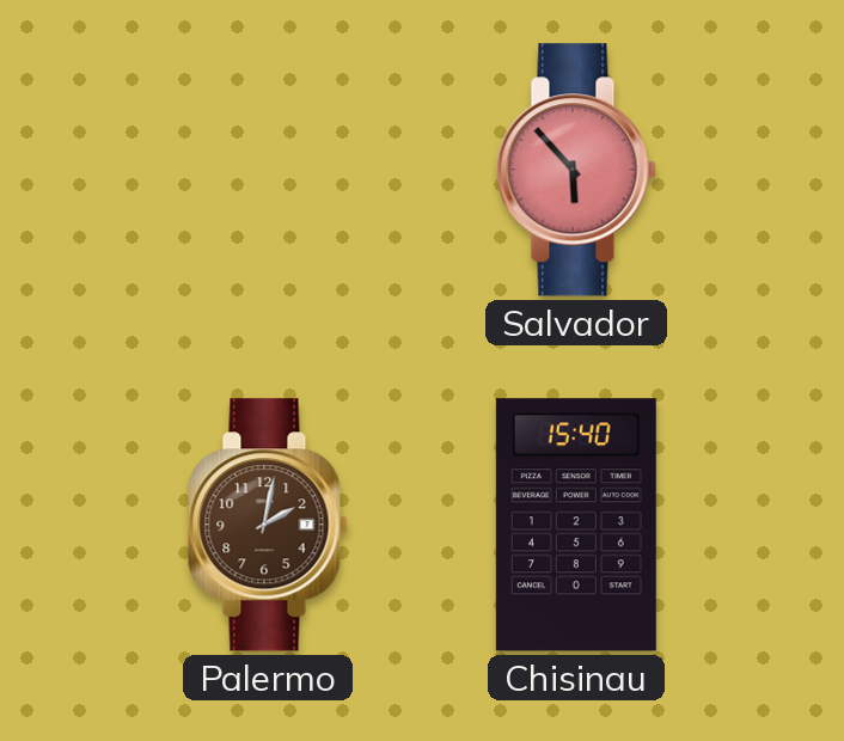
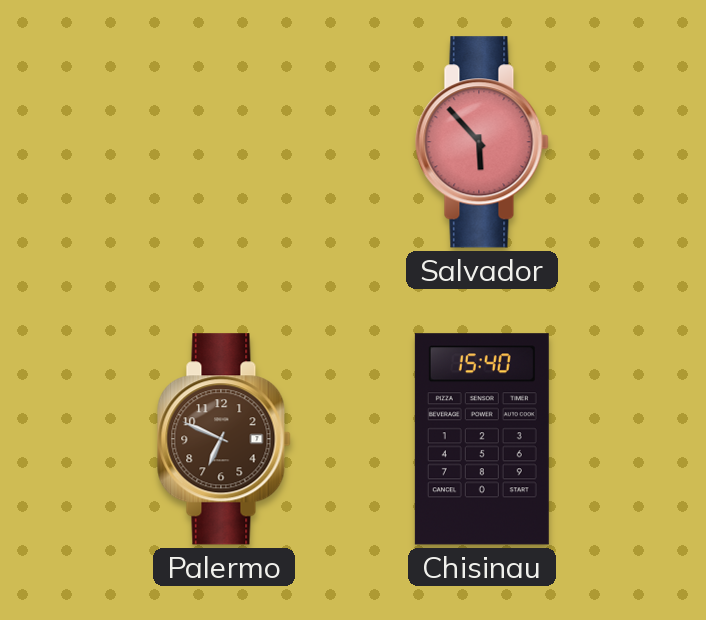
Palermo: 2:02 -> 6:49
